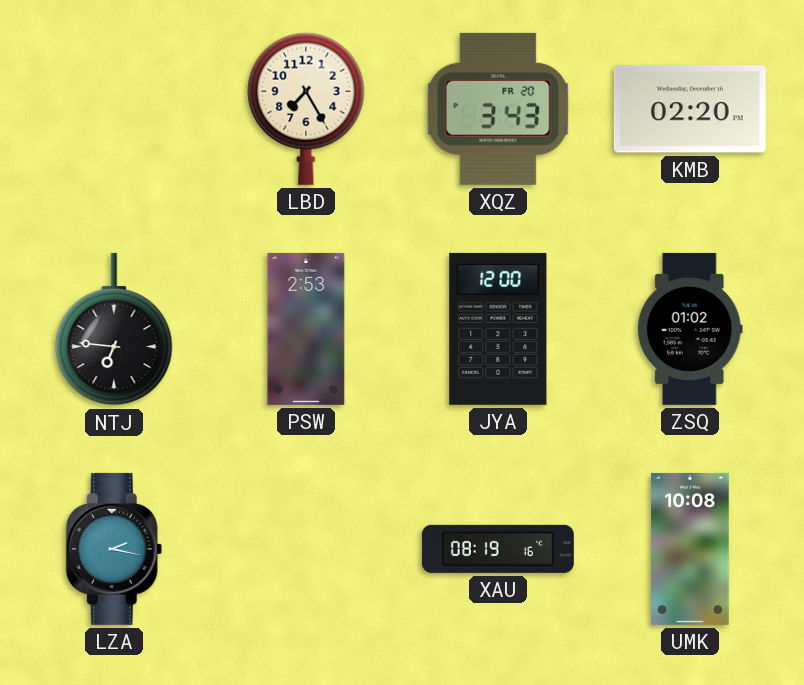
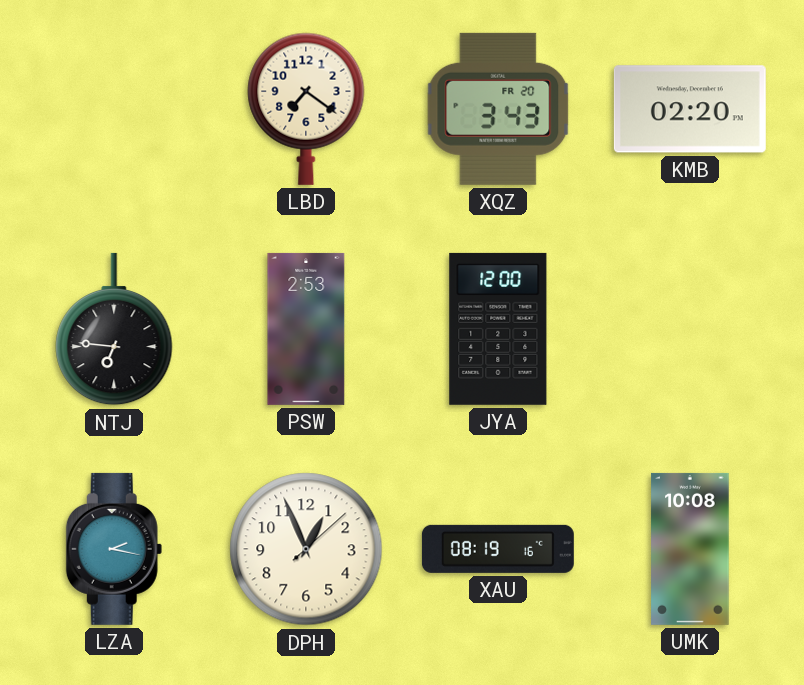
LBD: 7:25 -> 7:21
ZSQ: 01:02 -> none
DPH: none -> 12:56
